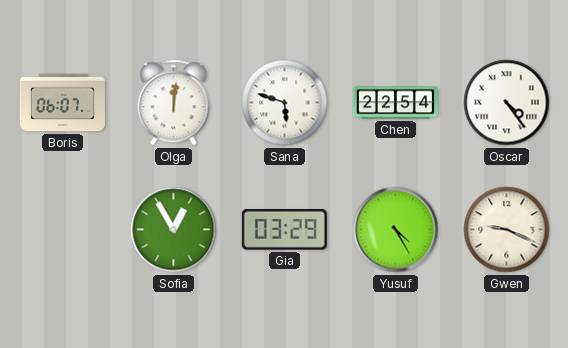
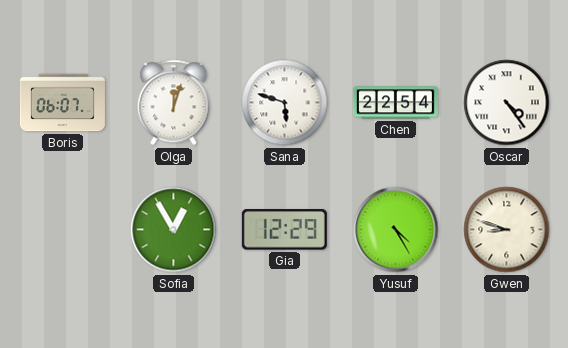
Olga: 12:01 -> 12:03
Gia: 03:29 -> 12:29
Gwen: 9:19 -> 8:48
